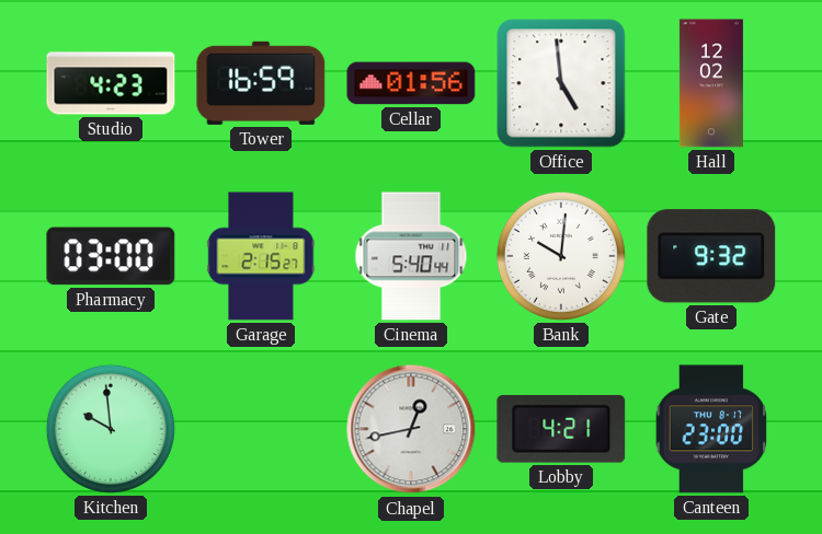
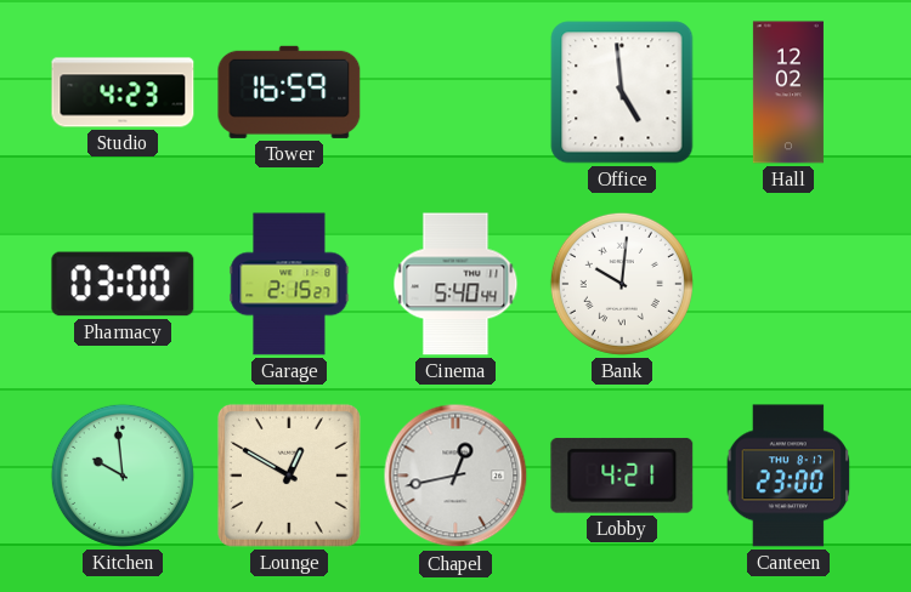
Cellar: 01:56 -> none
Gate: 9:32 -> none
Lounge: none -> 12:50
